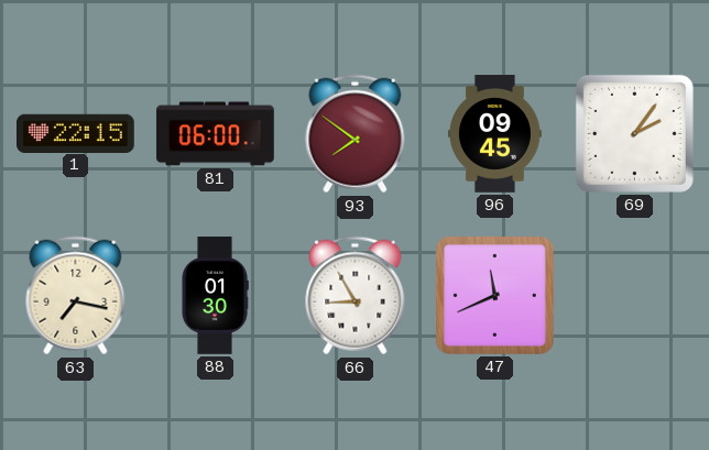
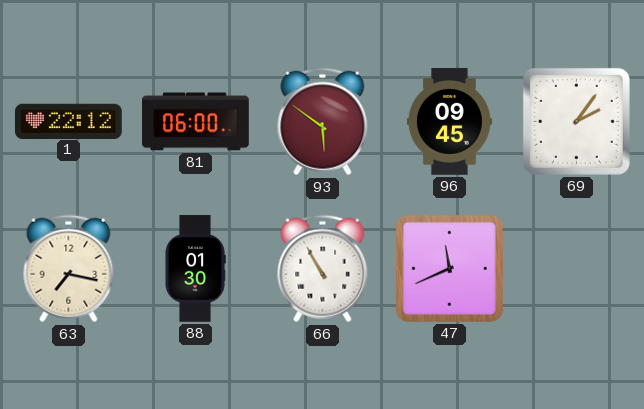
1: 22:15 -> 22:12
93: 7:51 -> 5:51
66: 8:55 -> 10:55
